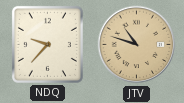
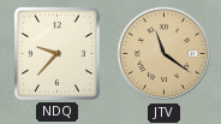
JTV: 10:48 -> 11:21
